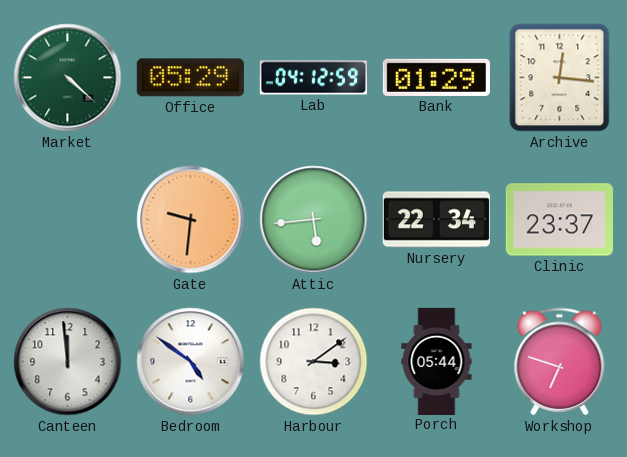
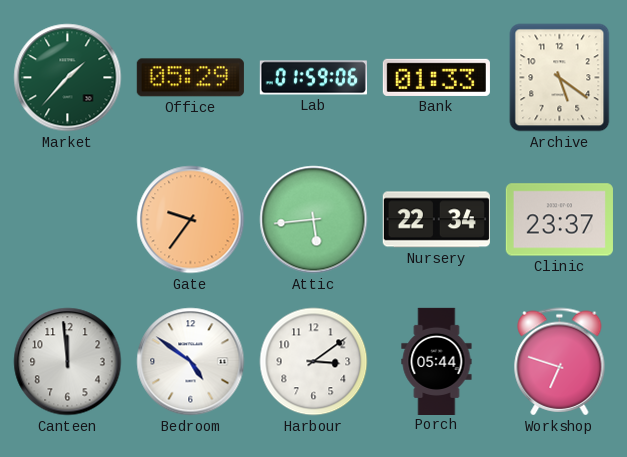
Market: 4:22 -> 1:37
Lab: 04:12 -> 01:59
Bank: 01:29 -> 01:33
Archive: 12:16 -> 5:21
Gate: 9:31 -> 9:36
